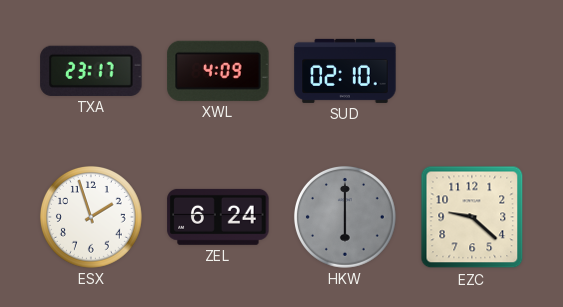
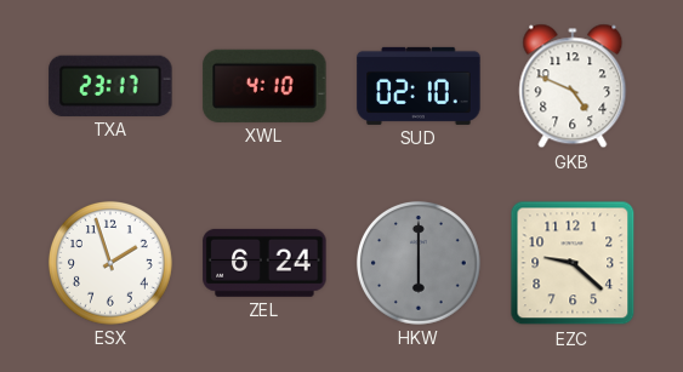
XWL: 4:09 -> 4:10
GKB: none -> 4:49
